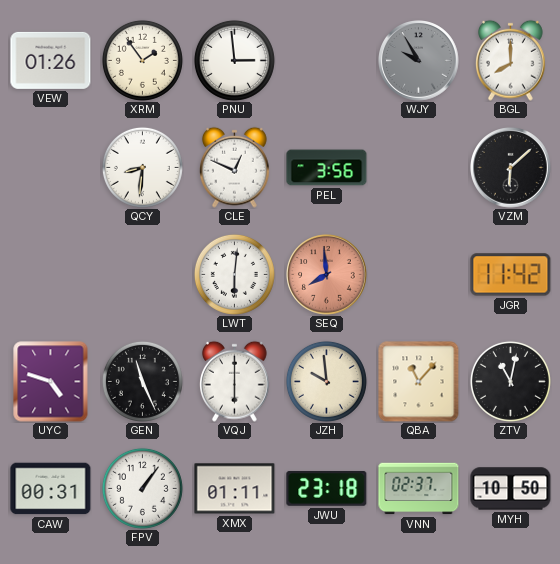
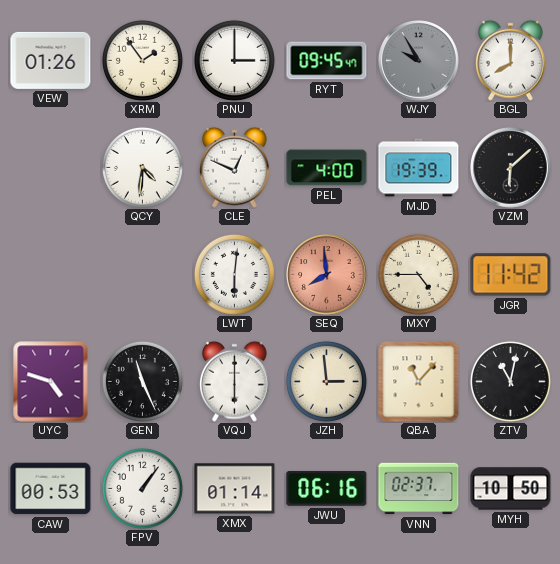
PNU: 2:59 -> 3:00
RYT: none -> 09:45
QCY: 8:31 -> 4:31
PEL: 3:56 -> 4:00
MJD: none -> 19:39
MXY: none -> 4:45
JZH: 9:59 -> 2:59
CAW: 00:31 -> 00:53
XMX: 01:11 -> 01:14
JWU: 23:18 -> 06:16
